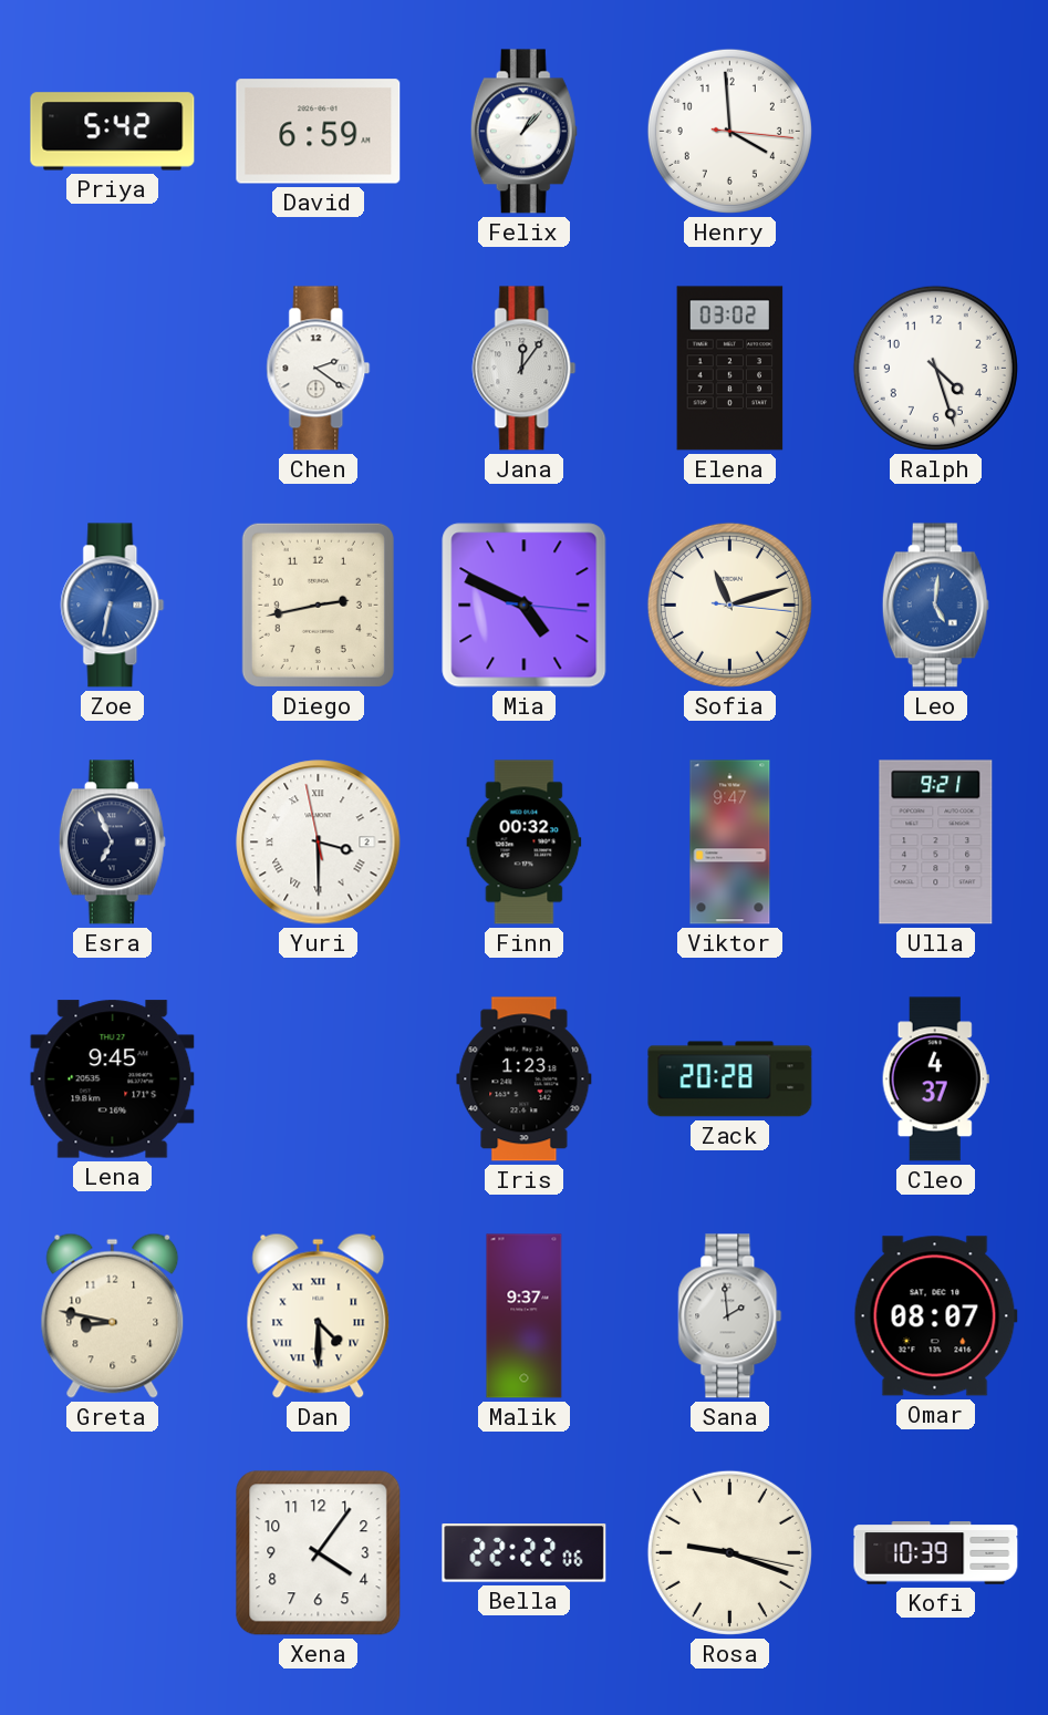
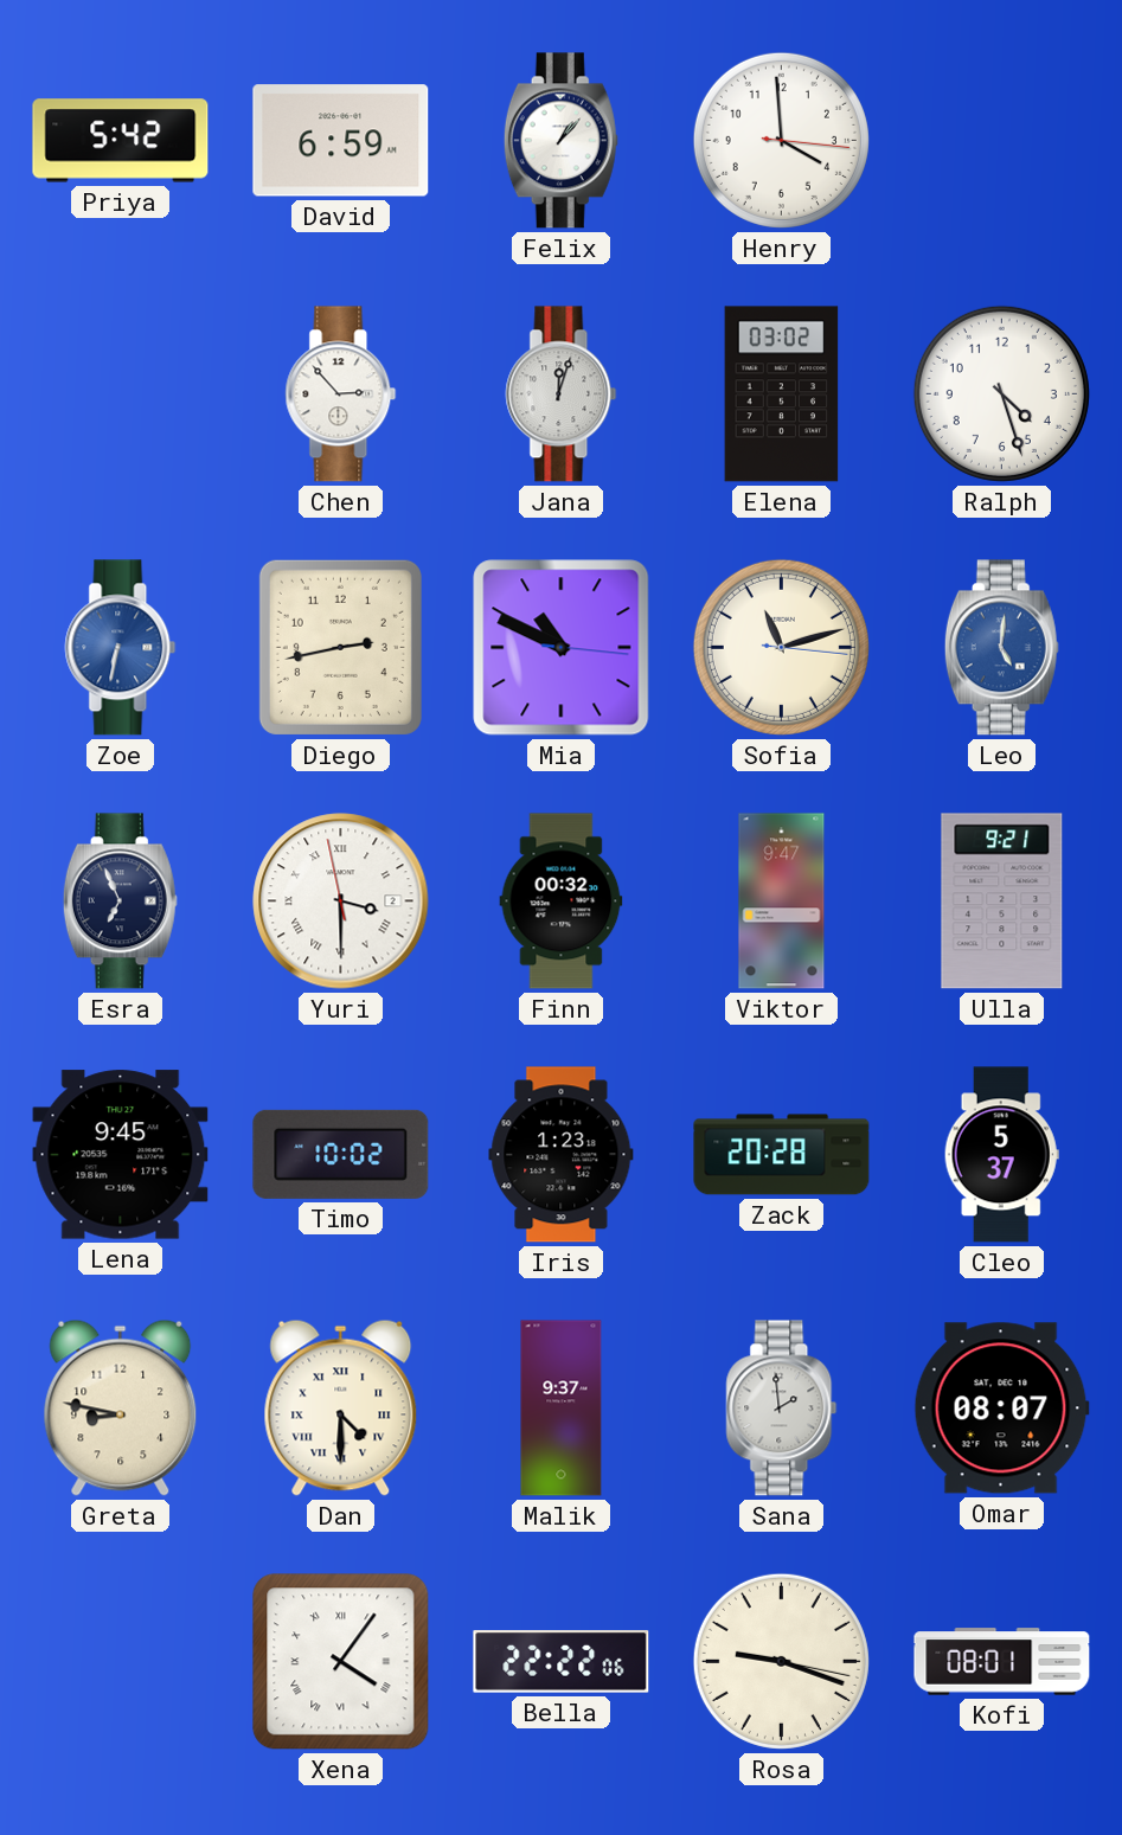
Chen: 2:21 -> 2:53
Jana: 12:06 -> 12:03
Mia: 4:49 -> 10:49
Timo: none -> 10:02
Cleo: 4:37 -> 5:37
Xena numerals: Arabic -> Roman
Kofi: 10:39 -> 08:01
